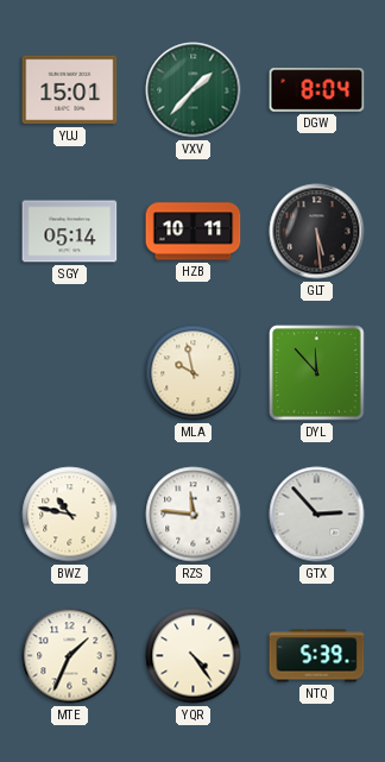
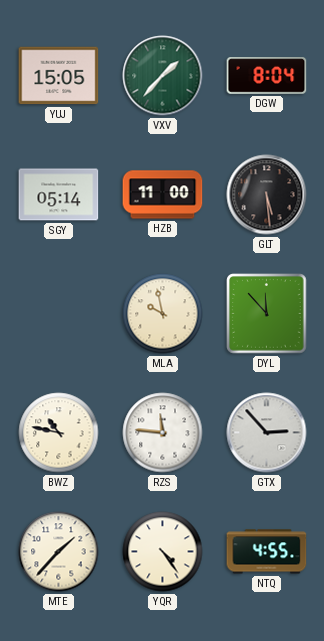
YUJ: 15:01 -> 15:05
HZB: 10:11 -> 11:00
MTE: 1:34 -> 1:37
NTQ: 5:39 -> 4:55
